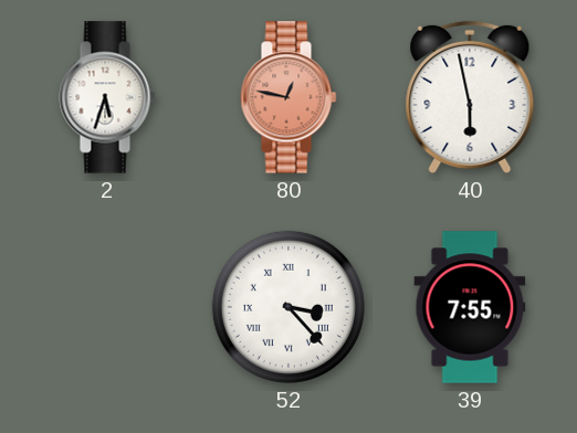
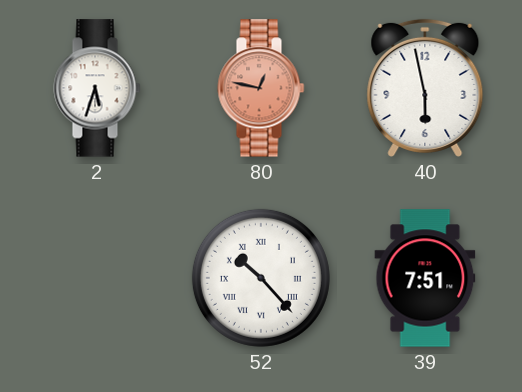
52: 3:23 -> 10:23
39: 7:55 -> 7:51
